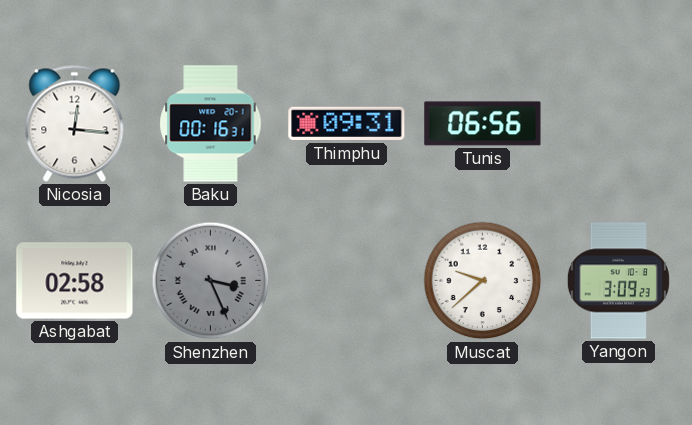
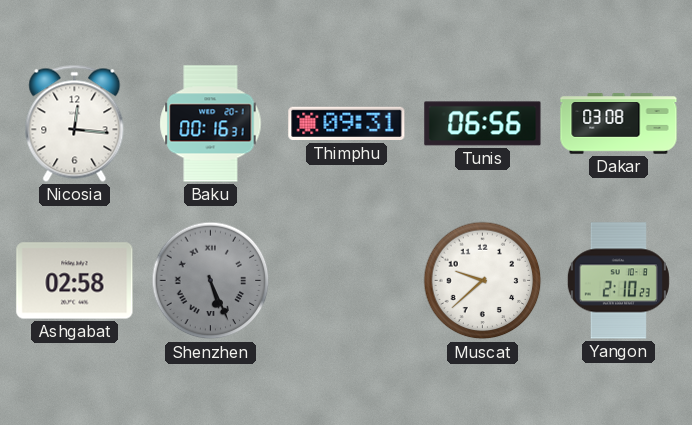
Dakar: none -> 03:08
Shenzhen: 3:26 -> 5:26
Yangon: 3:09 -> 2:10
